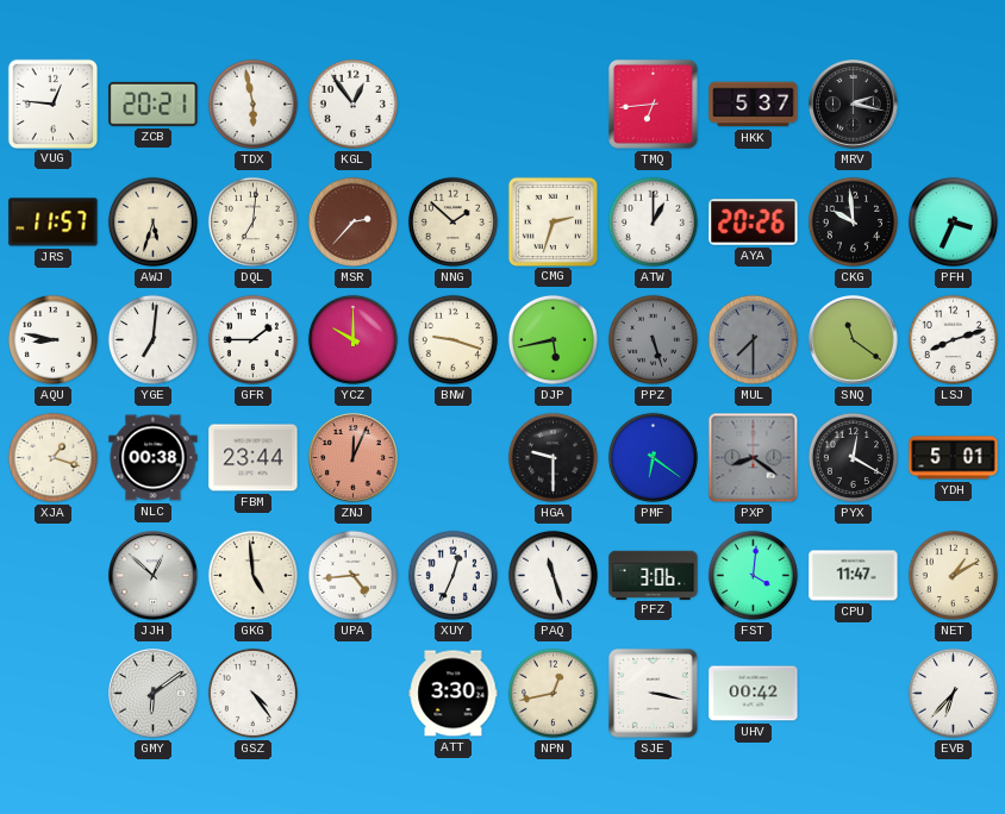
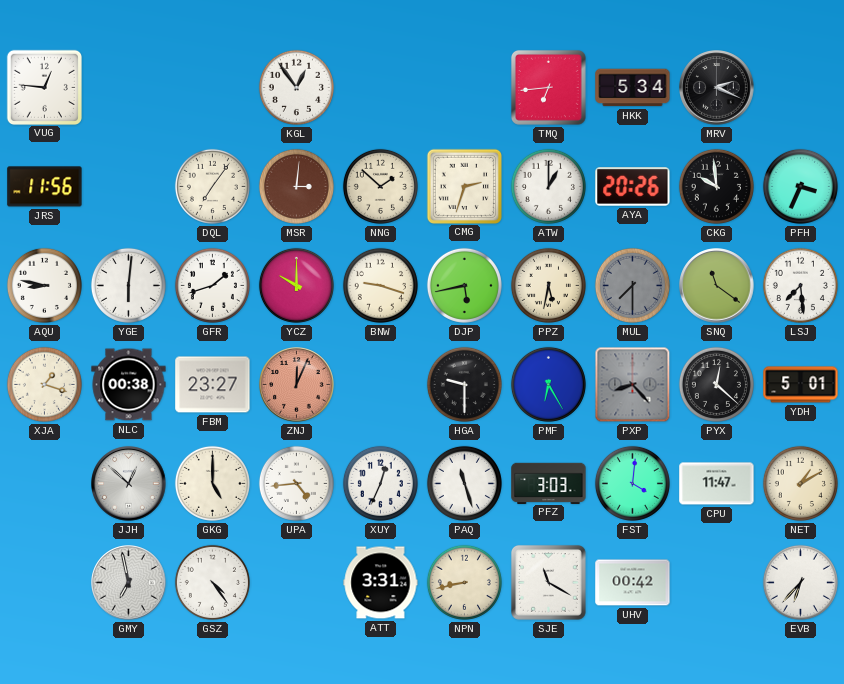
ZCB: 20:21 -> none
TDX: 5:58 -> none
HKK: 5:37 -> 5:34
MRV: 2:17 -> 2:19
JRS: 11:57 -> 11:56
AWJ: 5:33 -> none
DQL: 7:01 -> 7:06
MSR: 2:37 -> 3:01
YGE: 7:01 -> 6:01
GFR: 1:45 -> 1:42
PPZ: 5:27 -> 5:32
PPZ dial: grey -> cream
LSJ: 8:12 -> 7:29
FBM: 23:44 -> 23:27
PMF: 6:21 -> 6:25
PXP: 8:21 -> 8:23
PYX: 12:20 -> 12:22
GKG: 4:59 -> 5:00
PFZ: 3:06 -> 3:03
GMY: 6:09 -> 6:58
ATT: 3:30 -> 3:31
NPN: 12:43 -> 8:43
SJE: 3:17 -> 11:20
